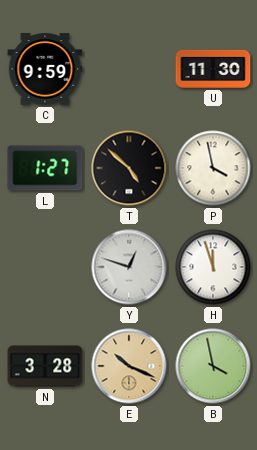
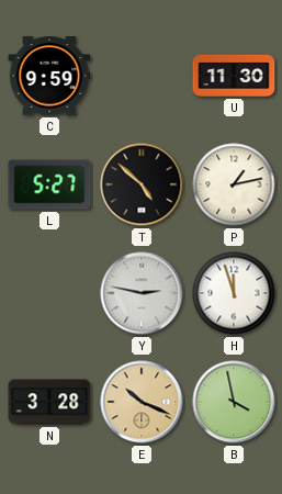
L: 1:27 -> 5:27
P: 3:58 -> 1:13
Y: 12:48 -> 2:47
